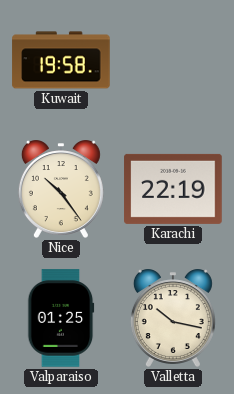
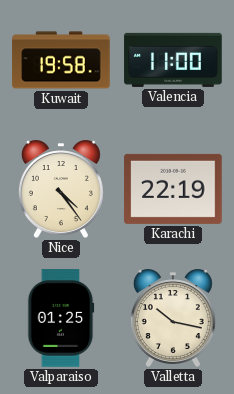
Valencia: none -> 11:00
Nice: 10:24 -> 4:24
